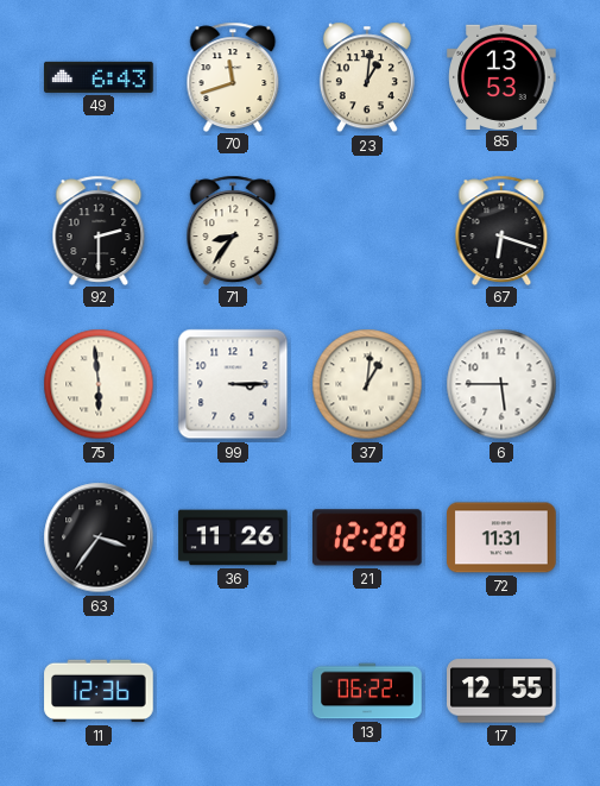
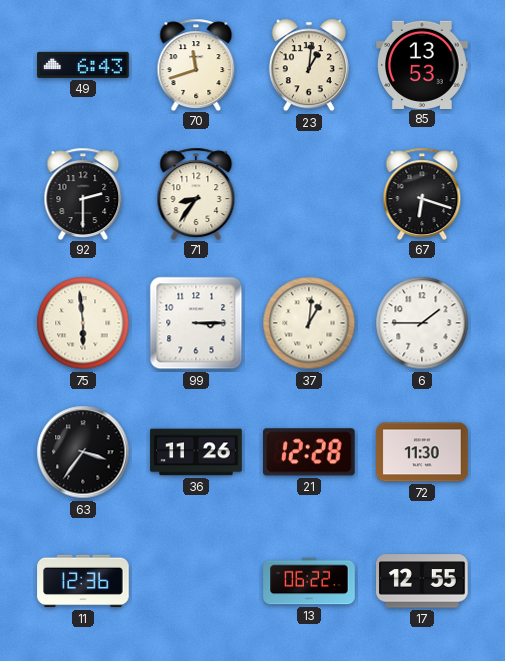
6: 5:45 -> 1:45
72: 11:31 -> 11:30
